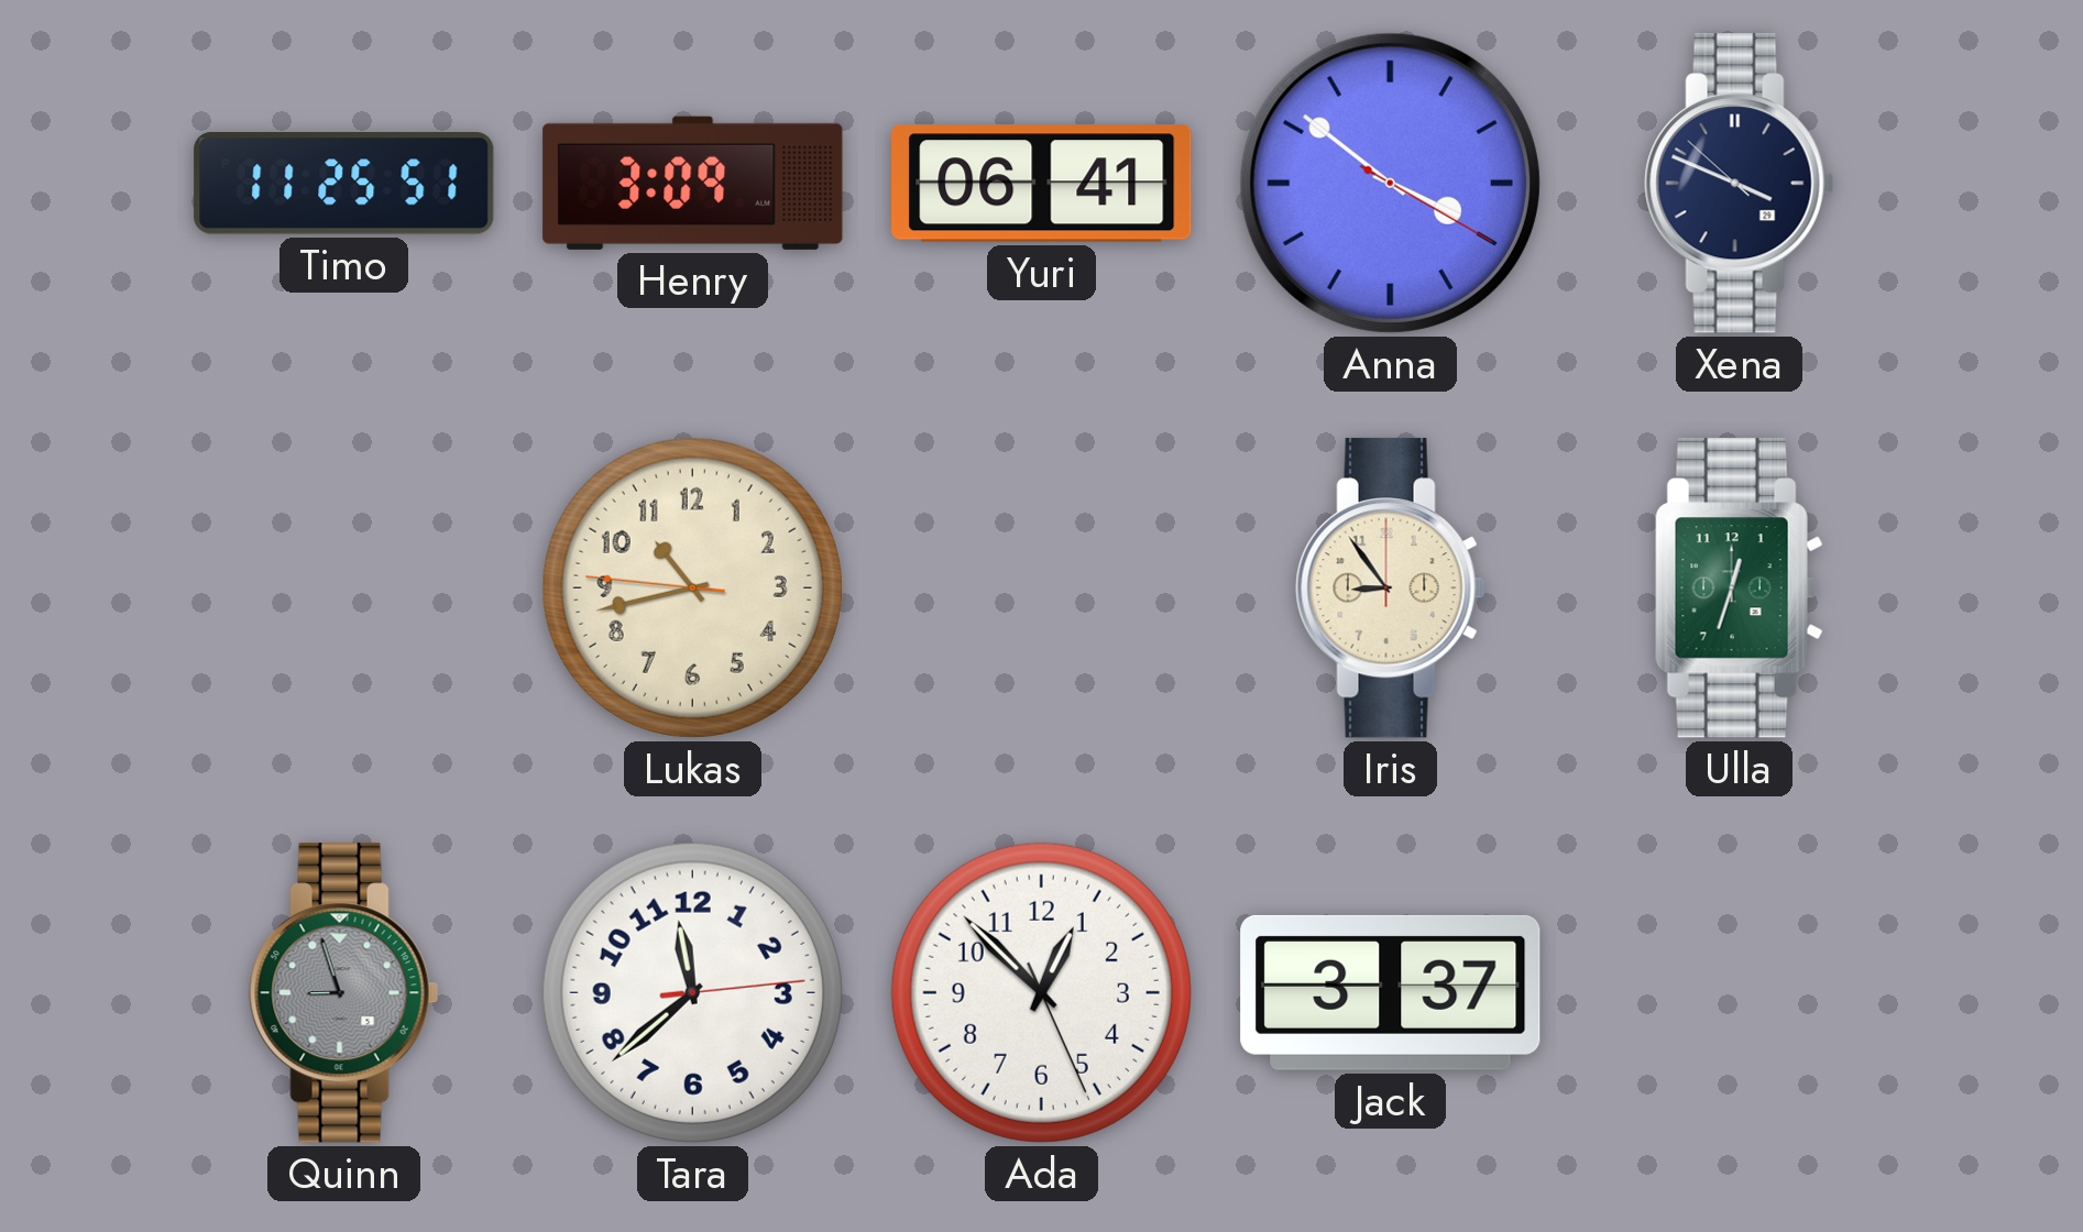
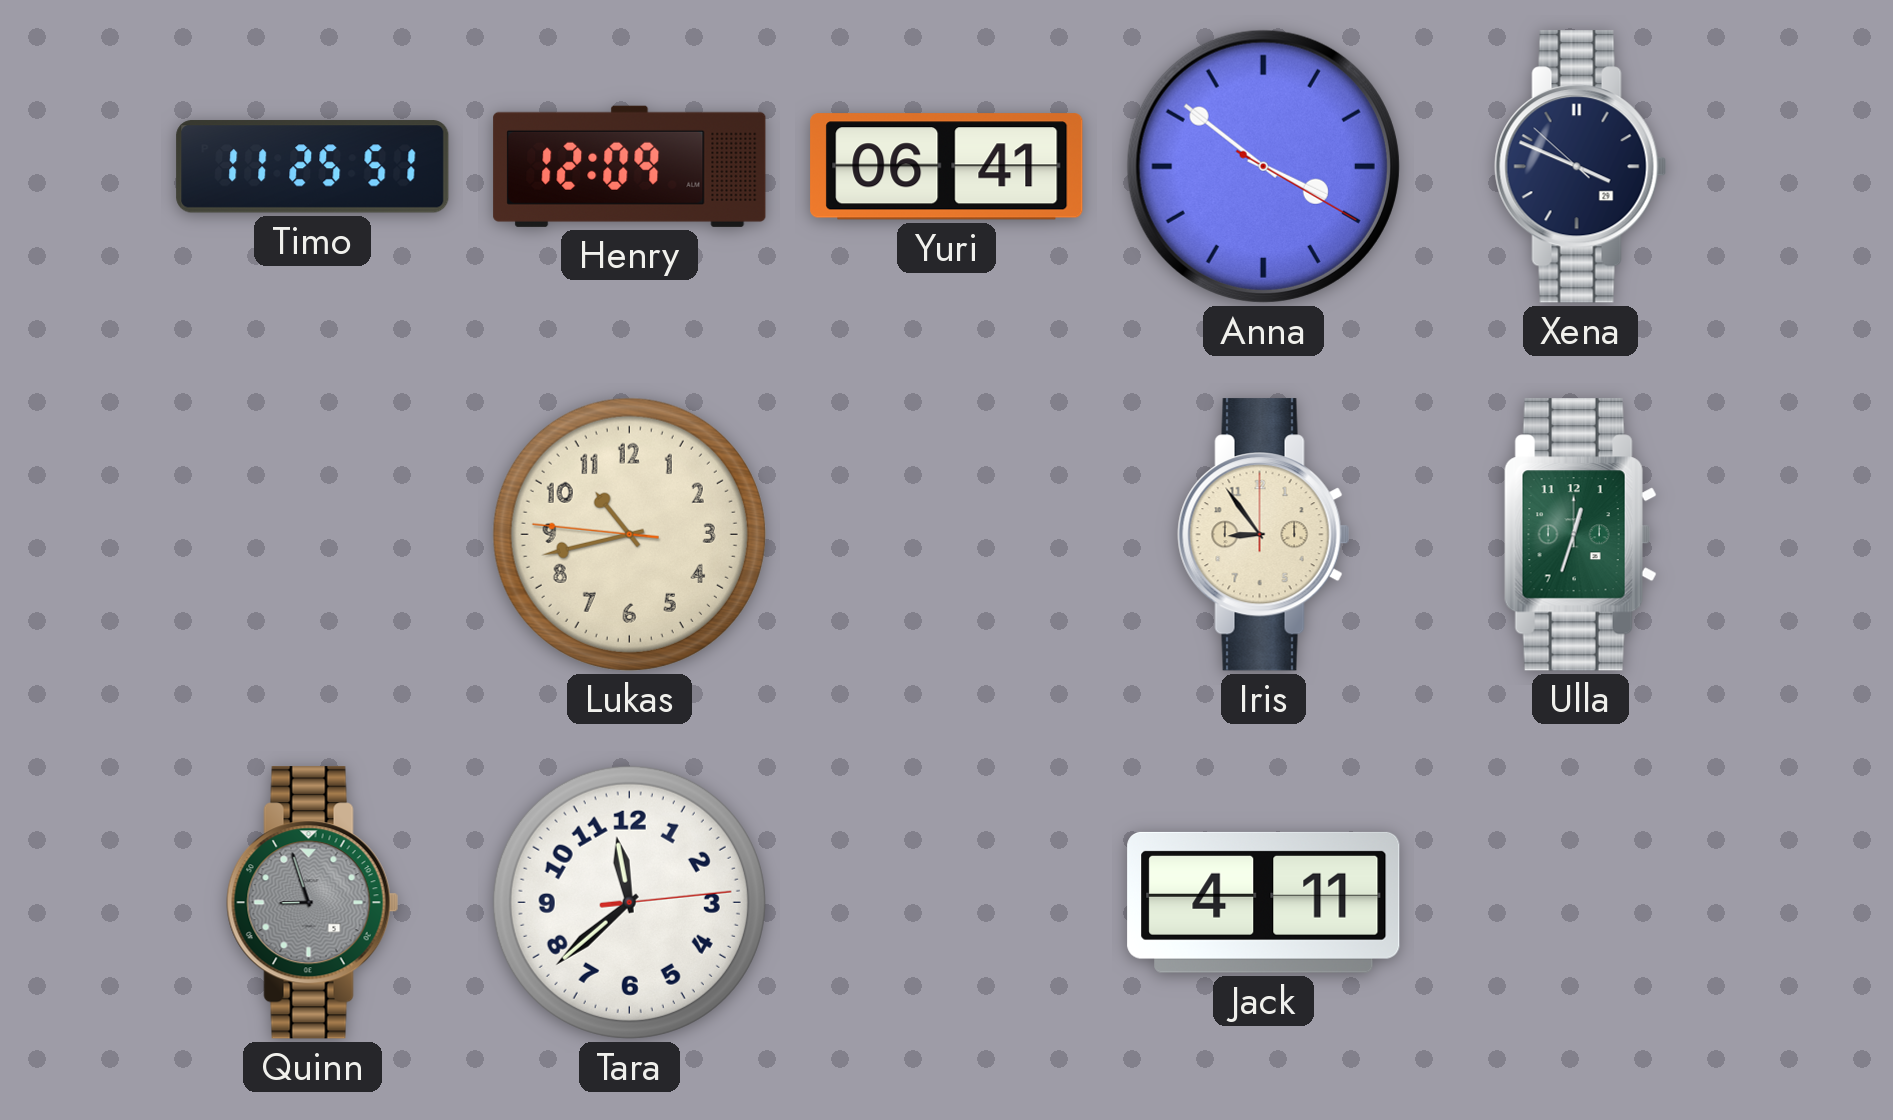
Henry: 3:09 -> 12:09
Ada: 12:52 -> none
Jack: 3:37 -> 4:11
